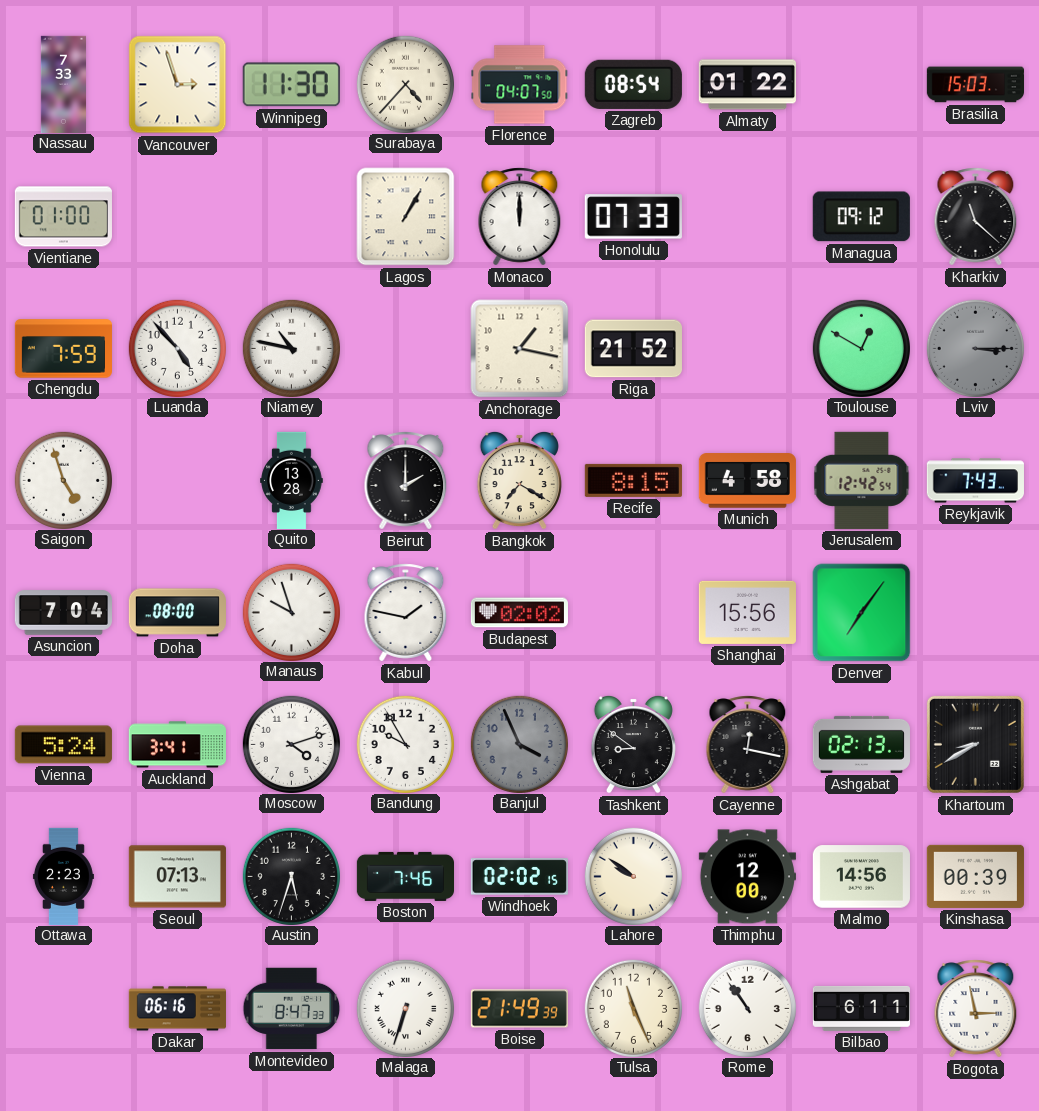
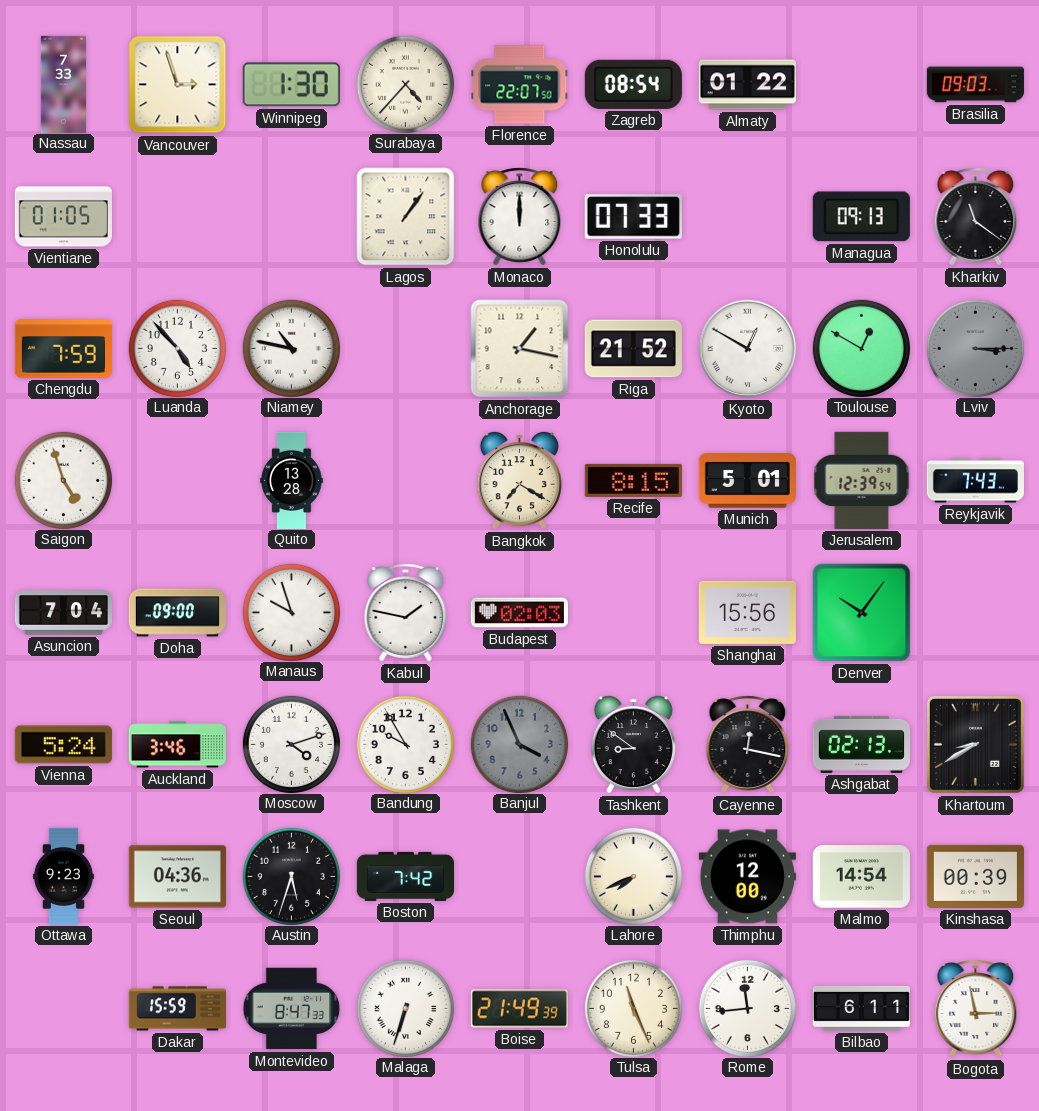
Winnipeg: 11:30 -> 1:30
Florence: 04:07 -> 22:07
Brasilia: 15:03 -> 09:03
Vientiane: 01:00 -> 01:05
Lagos: 1:05 -> 1:06
Managua: 09:12 -> 09:13
Kharkiv: 11:22 -> 11:21
Kyoto: none -> 12:50
Beirut: 2:00 -> none
Munich: 4:58 -> 5:01
Jerusalem: 12:42 -> 12:39
Doha: 08:00 -> 09:00
Budapest: 02:02 -> 02:03
Denver: 7:06 -> 10:06
Auckland: 3:41 -> 3:46
Ottawa: 2:23 -> 9:23
Seoul: 07:13 -> 04:36
Boston: 7:46 -> 7:42
Windhoek: 02:02 -> none
Lahore: 9:51 -> 7:41
Malmo: 14:56 -> 14:54
Dakar: 06:16 -> 15:59
Rome: 10:54 -> 11:44
